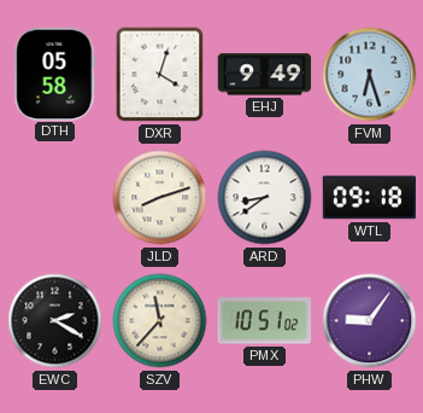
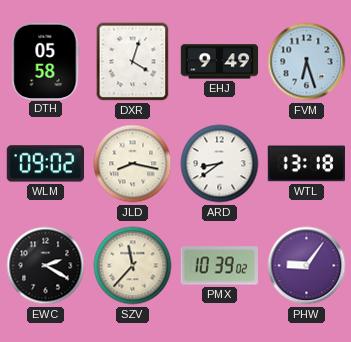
WLM: none -> 09:02
JLD: 8:12 -> 8:17
WTL: 09:18 -> 13:18
PMX: 10:51 -> 10:39
